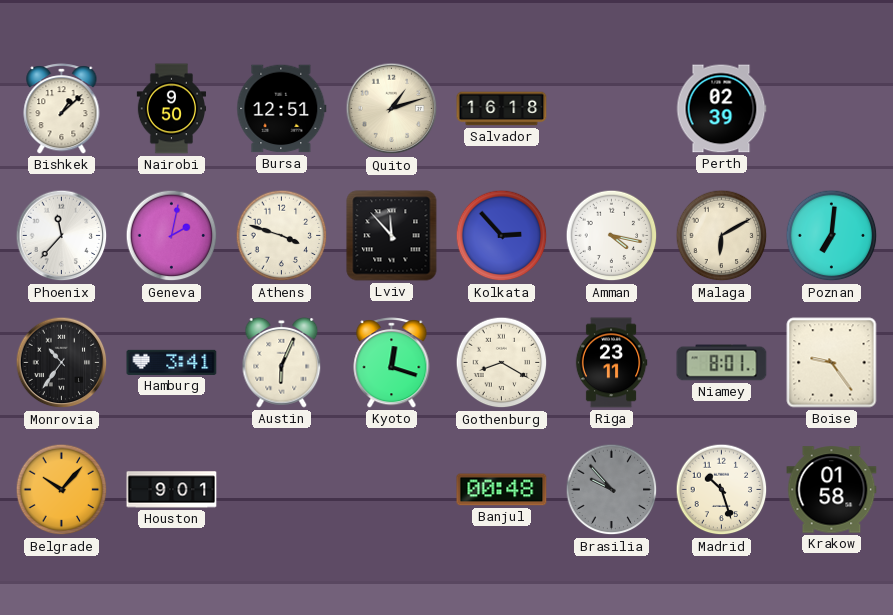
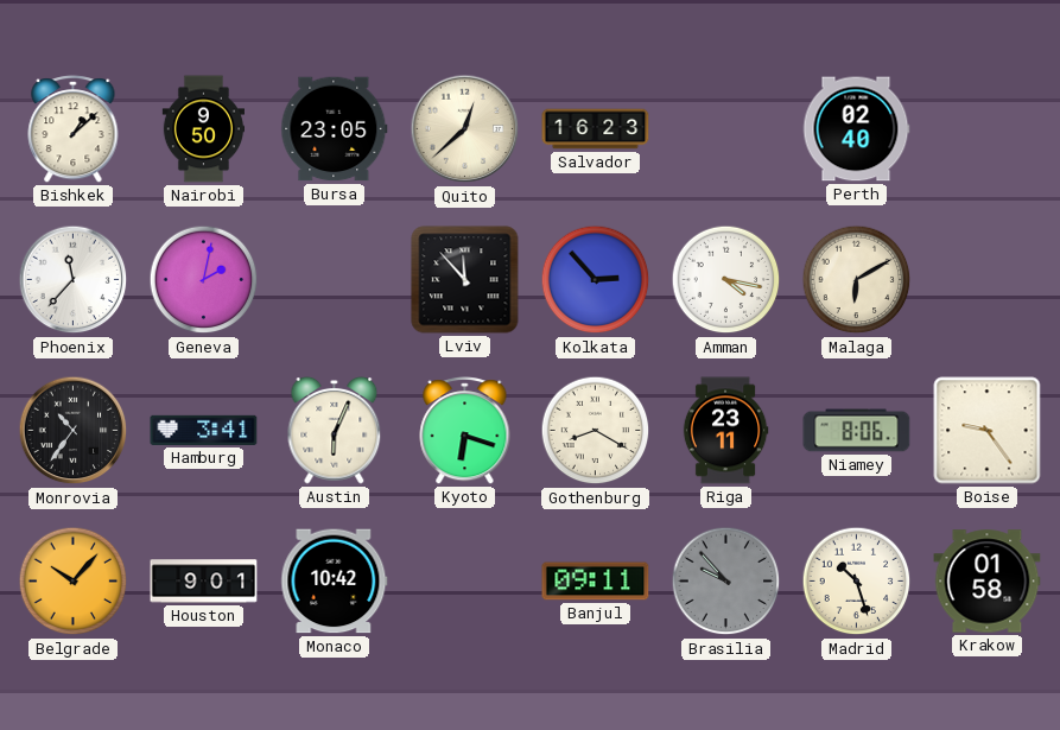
Bursa: 12:51 -> 23:05
Quito: 1:12 -> 12:38
Salvador: 16:18 -> 16:23
Perth: 02:39 -> 02:40
Athens: 3:48 -> none
Poznan: 7:01 -> none
Kyoto: 12:18 -> 6:18
Niamey: 8:01 -> 8:06
Monaco: none -> 10:42
Banjul: 00:48 -> 09:11
